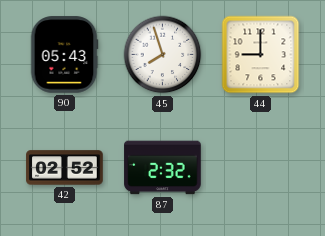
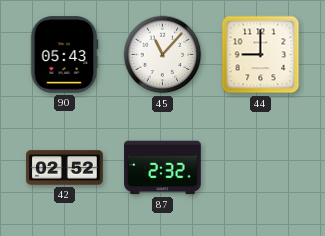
45: 7:57 -> 11:07
